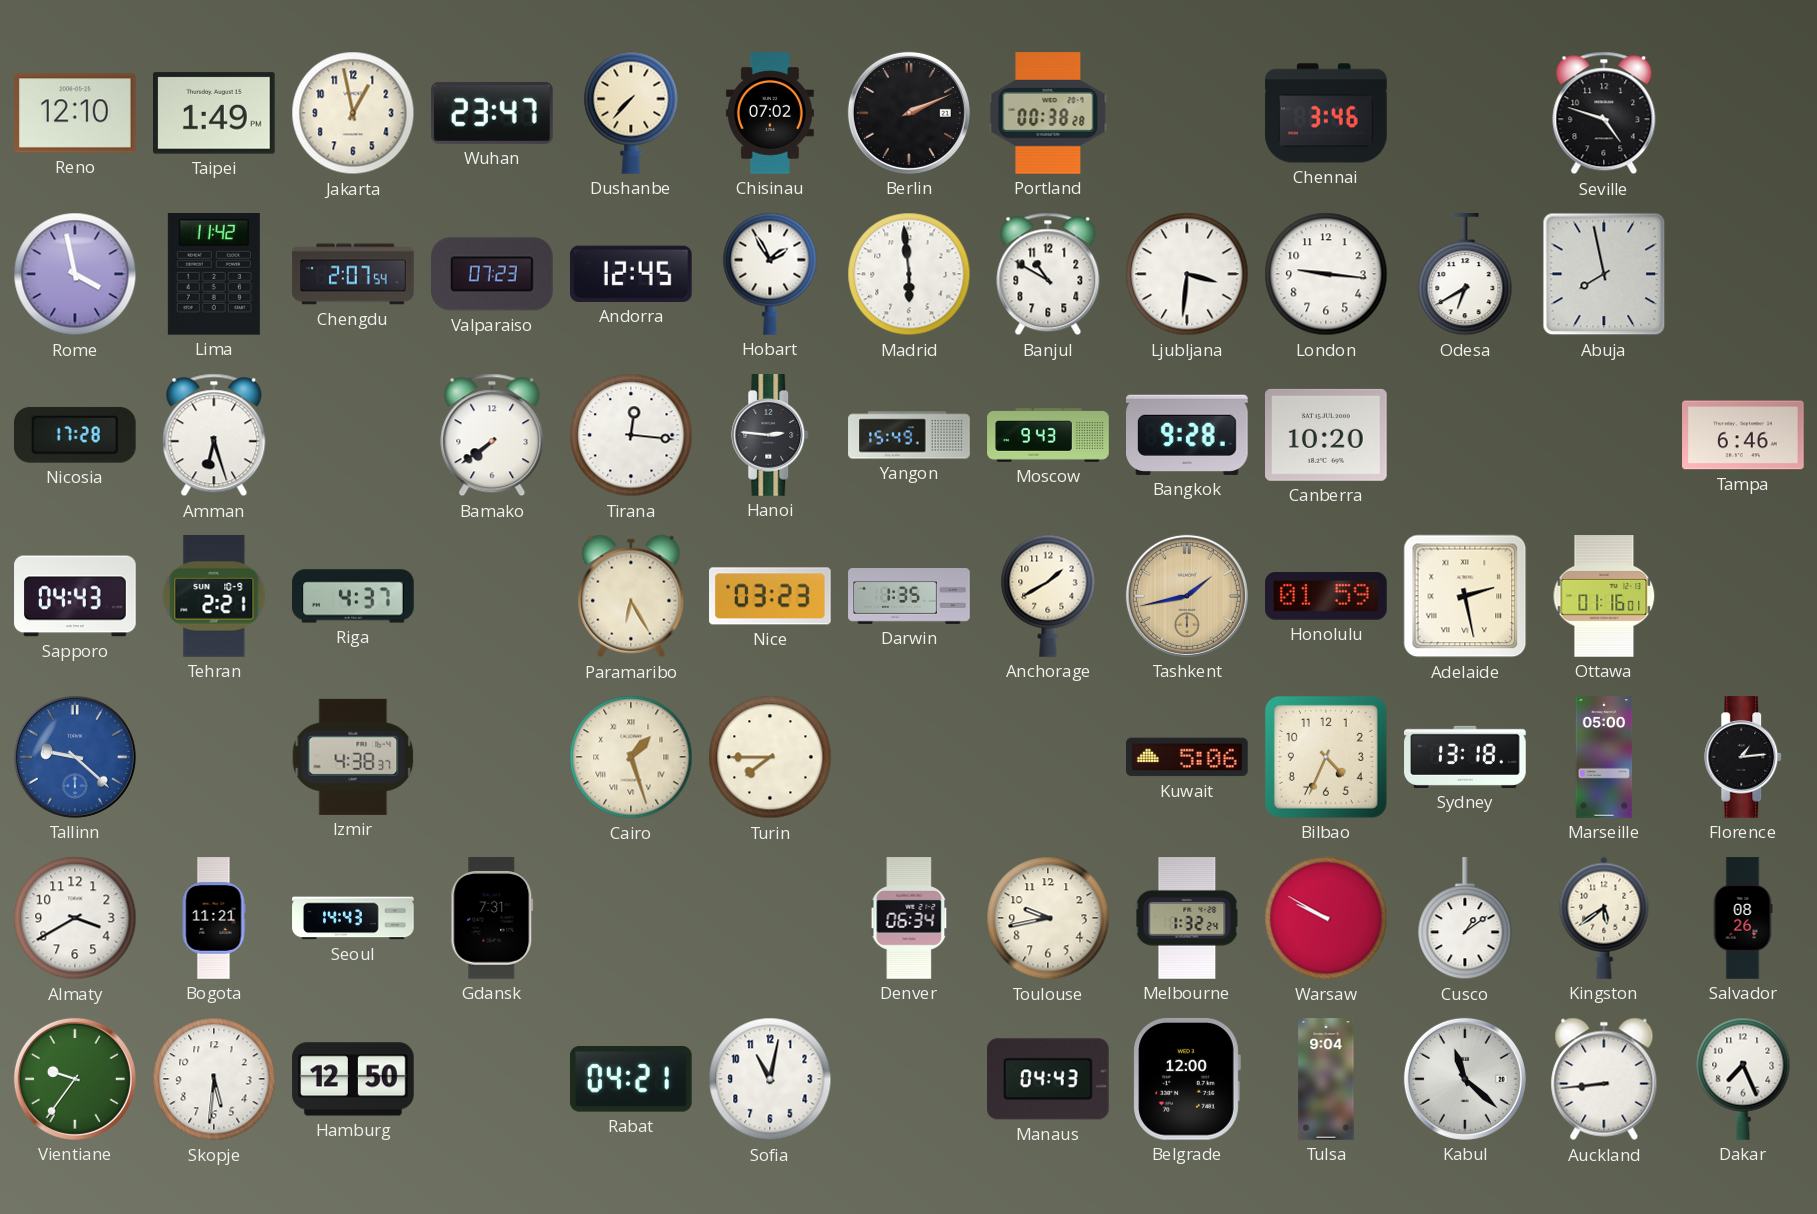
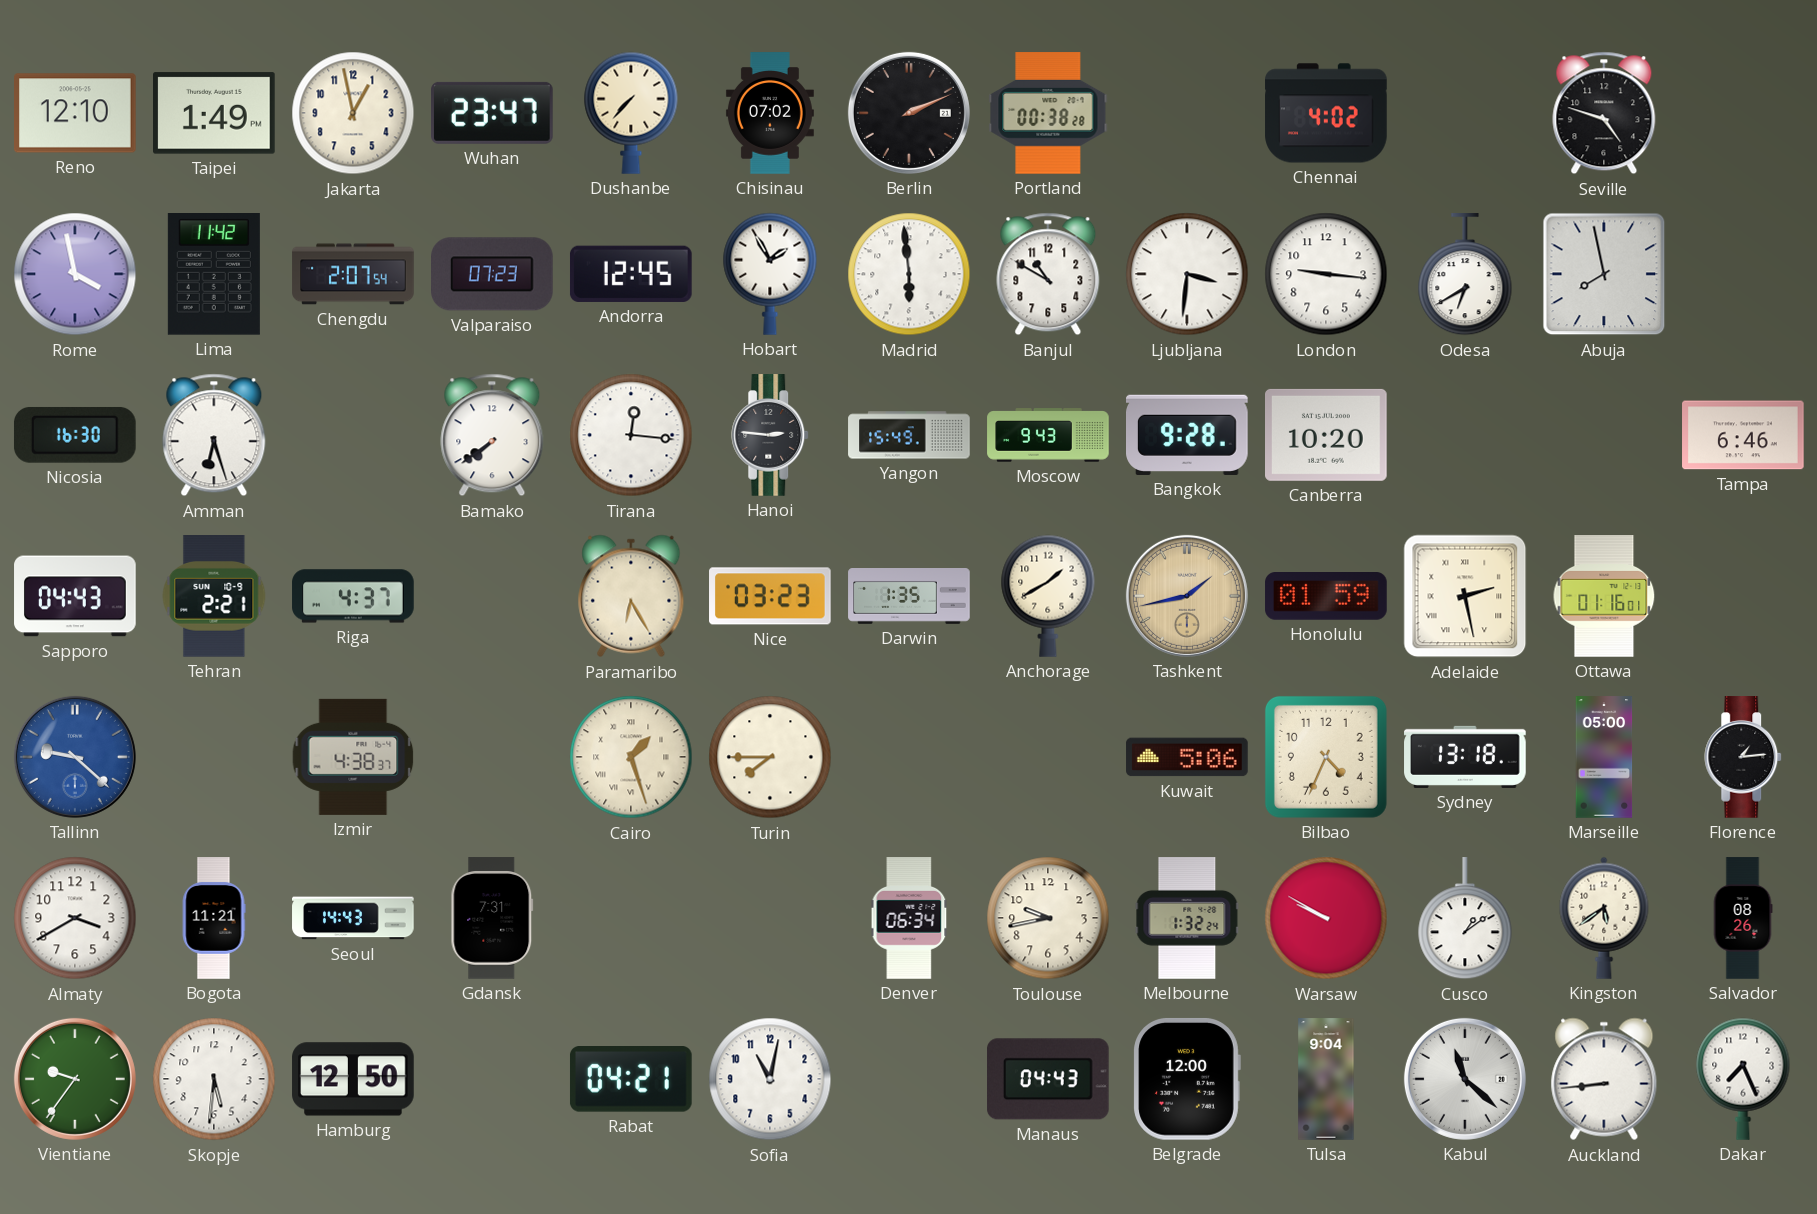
Chennai: 3:46 -> 4:02
Nicosia: 17:28 -> 16:30
